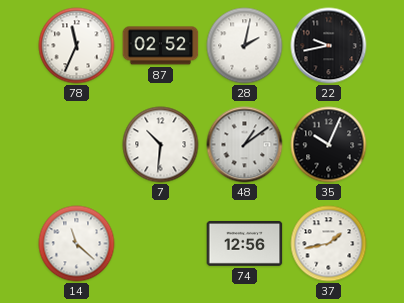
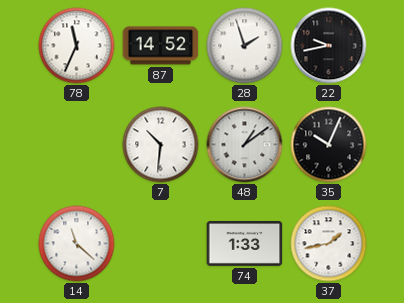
87: 02:52 -> 14:52
28: 2:02 -> 1:57
74: 12:56 -> 1:33
